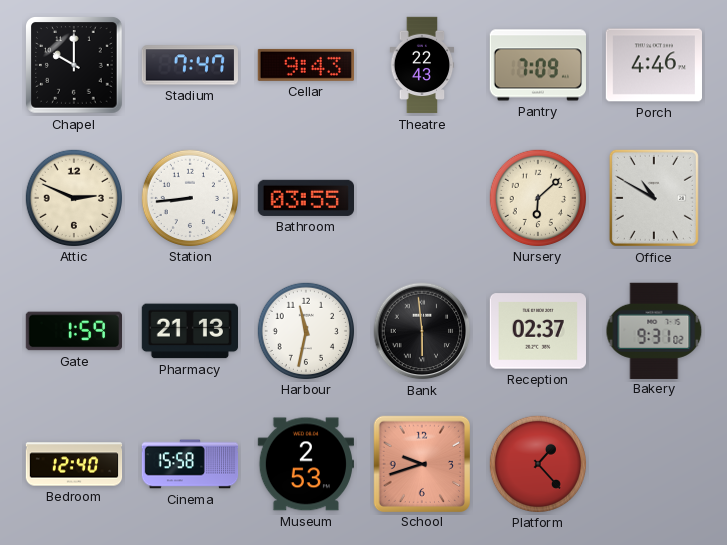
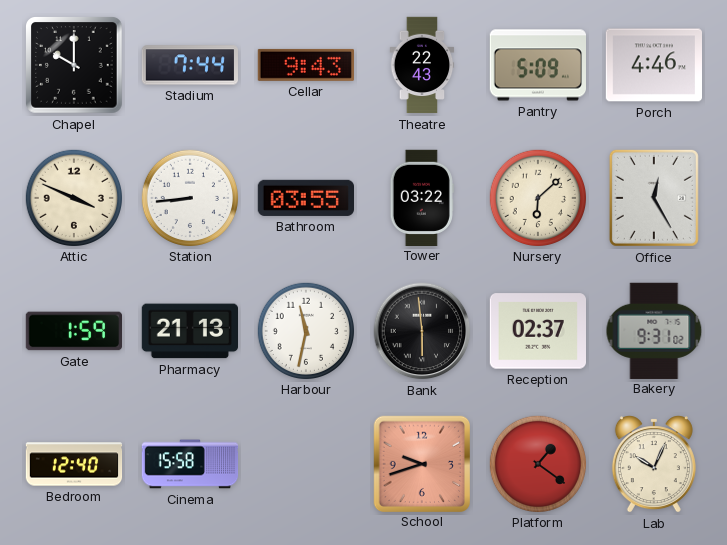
Stadium: 7:47 -> 7:44
Pantry: 7:09 -> 5:09
Attic: 2:49 -> 3:49
Tower: none -> 03:22
Office: 10:50 -> 12:25
Museum: 2:53 -> none
Platform: 1:23 -> 1:21
Lab: none -> 10:04
